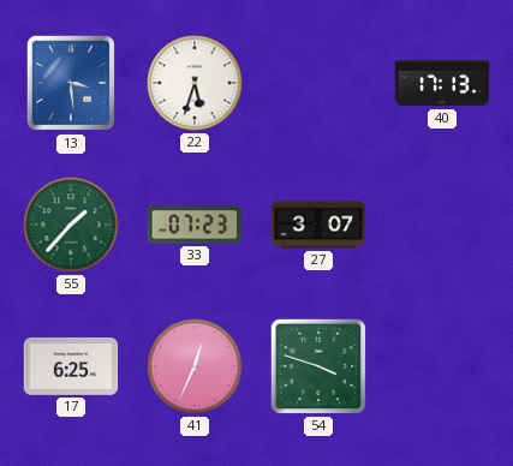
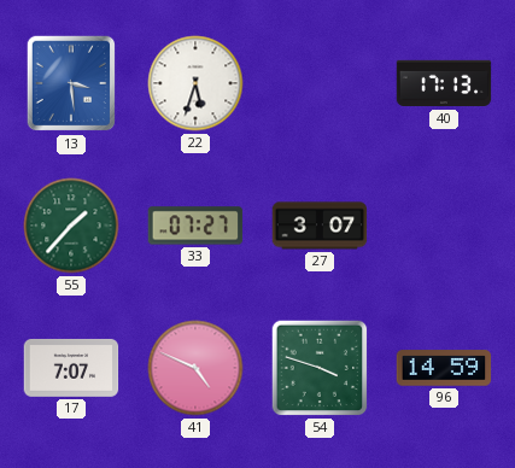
33: 07:23 -> 07:27
17: 6:25 -> 7:07
41: 12:34 -> 4:49
96: none -> 14:59
